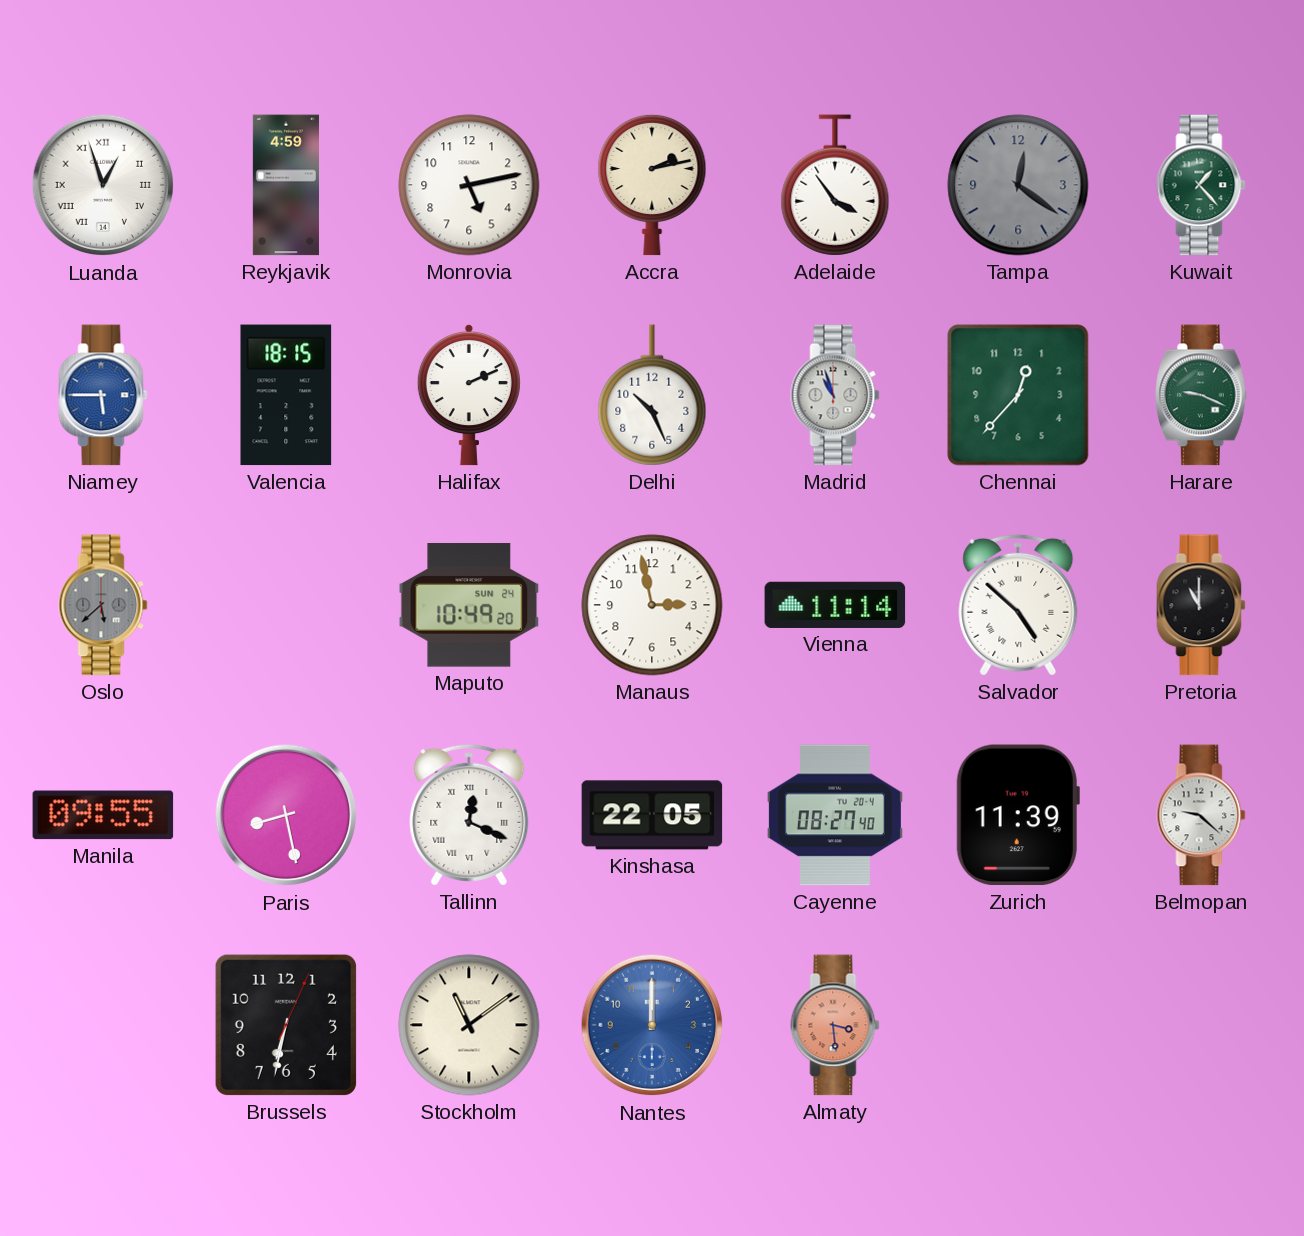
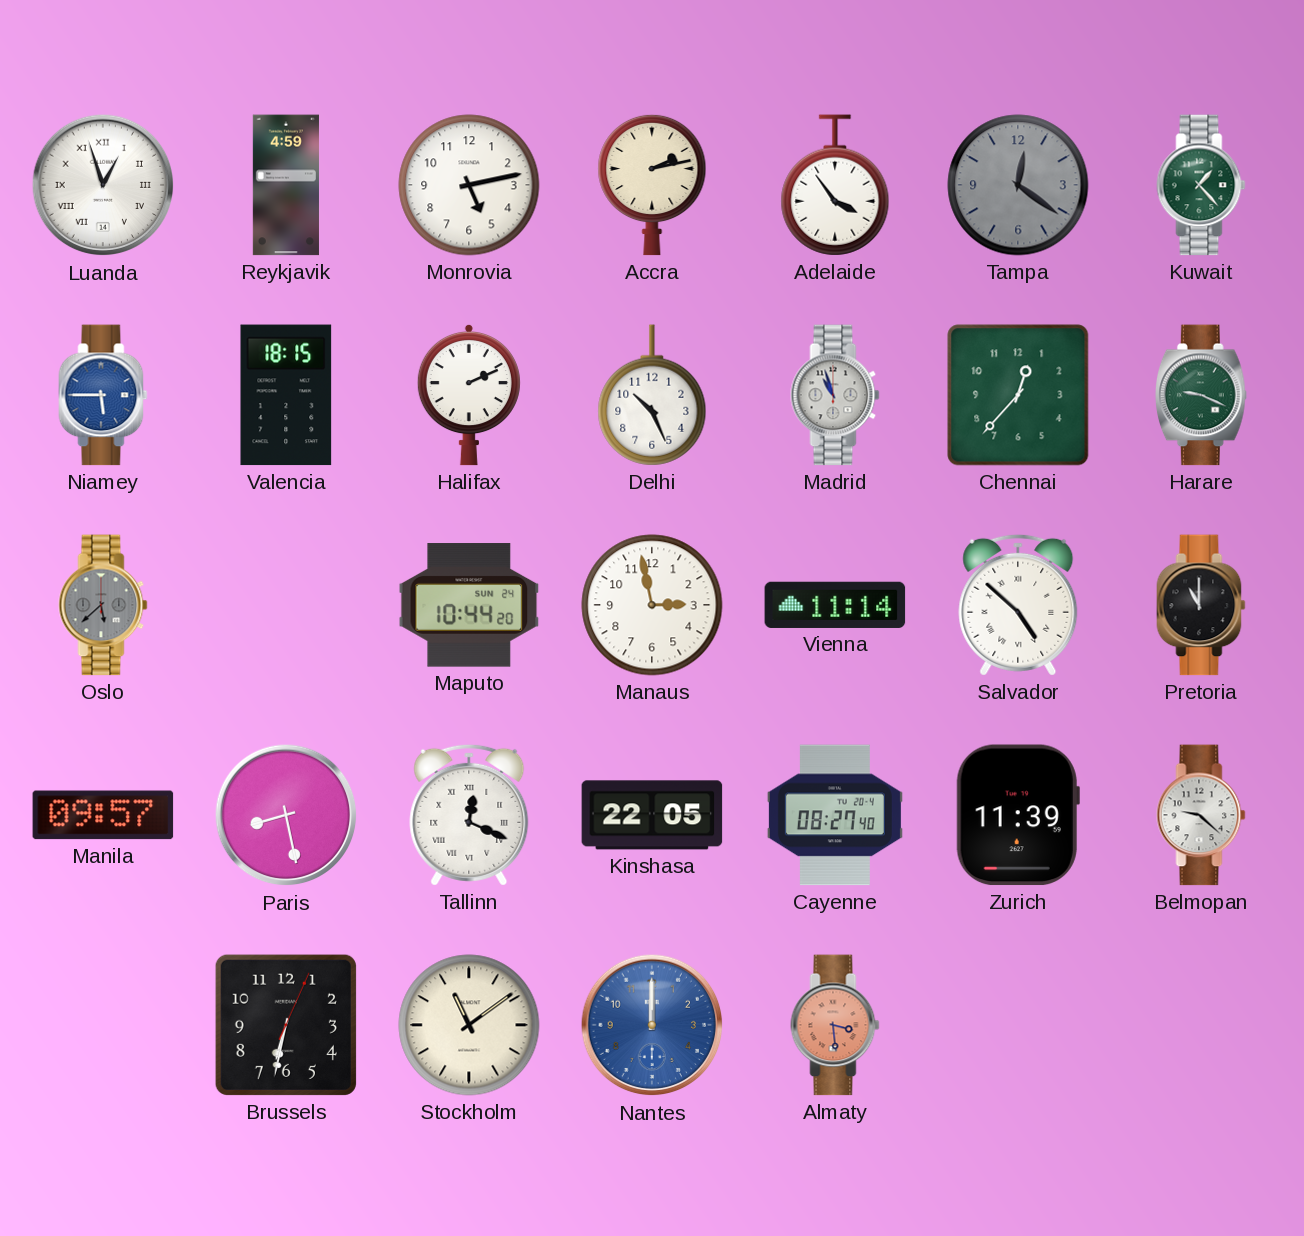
Maputo: 10:49 -> 10:44
Manila: 09:55 -> 09:57
